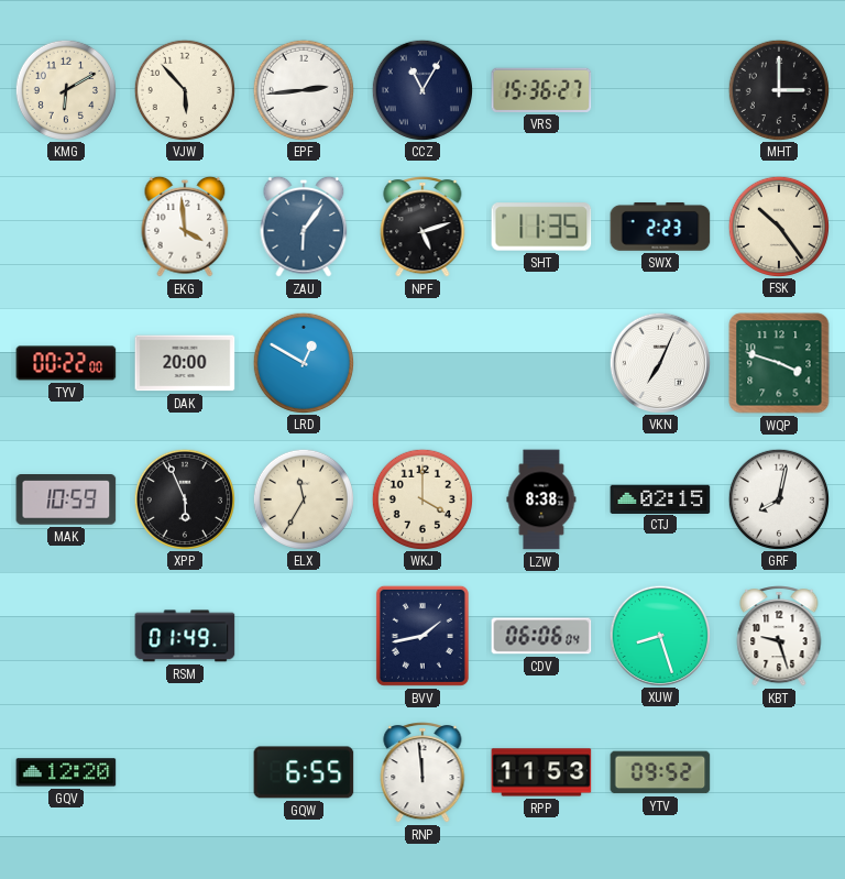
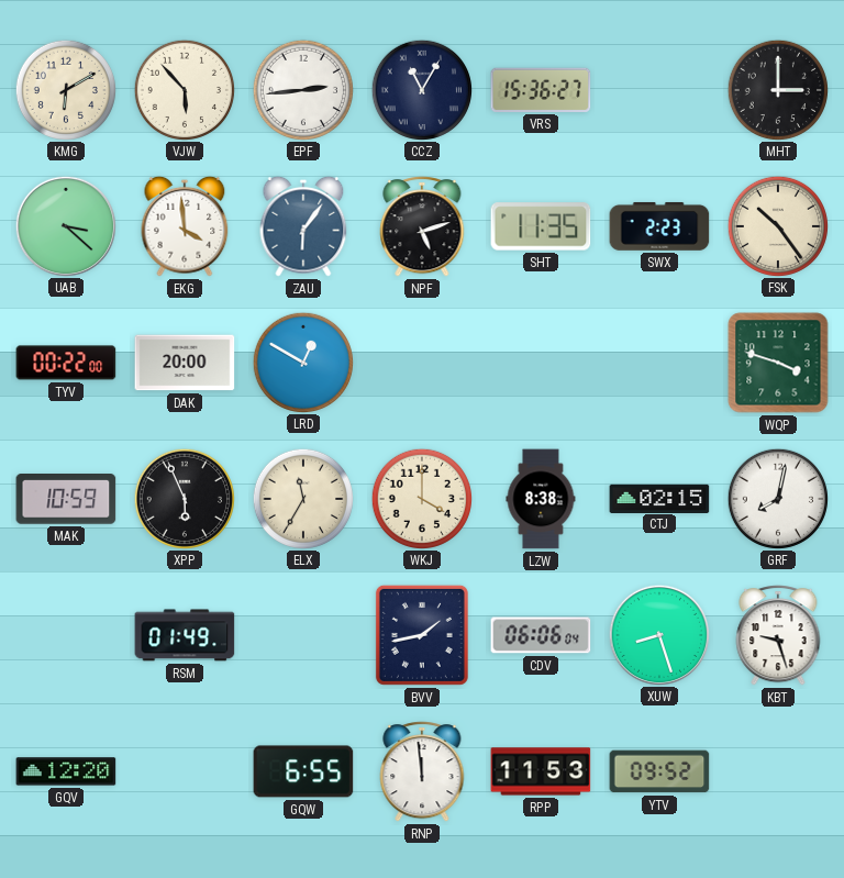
UAB: none -> 3:22
VKN: 7:04 -> none
